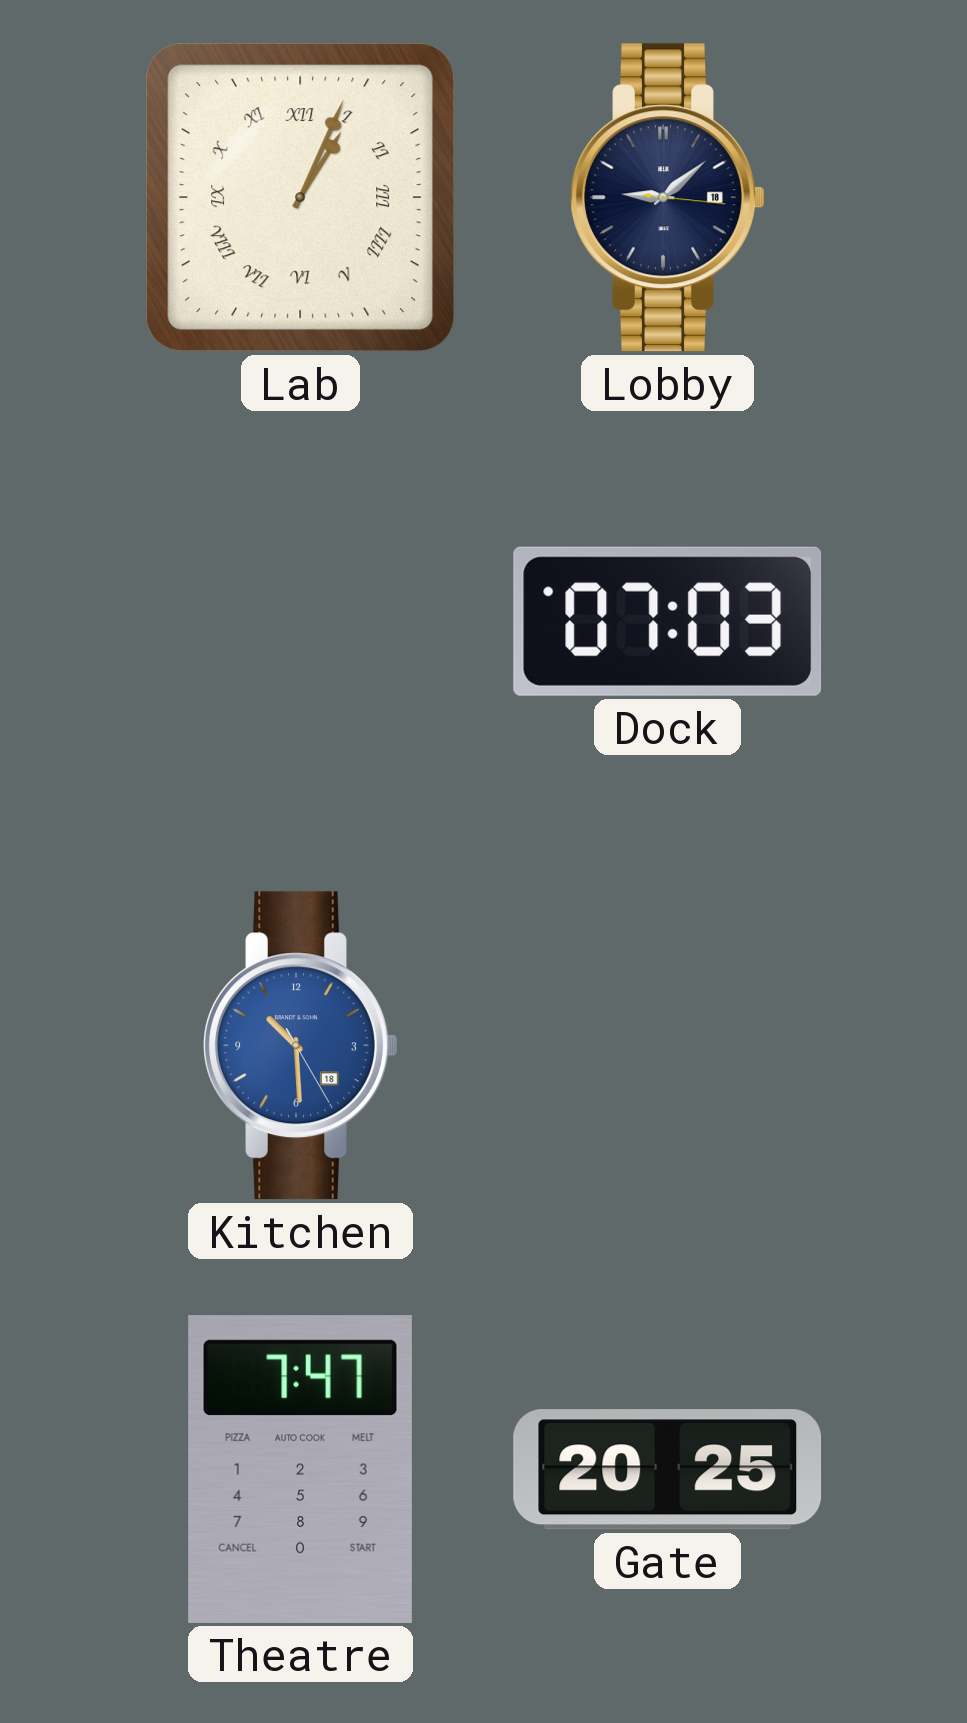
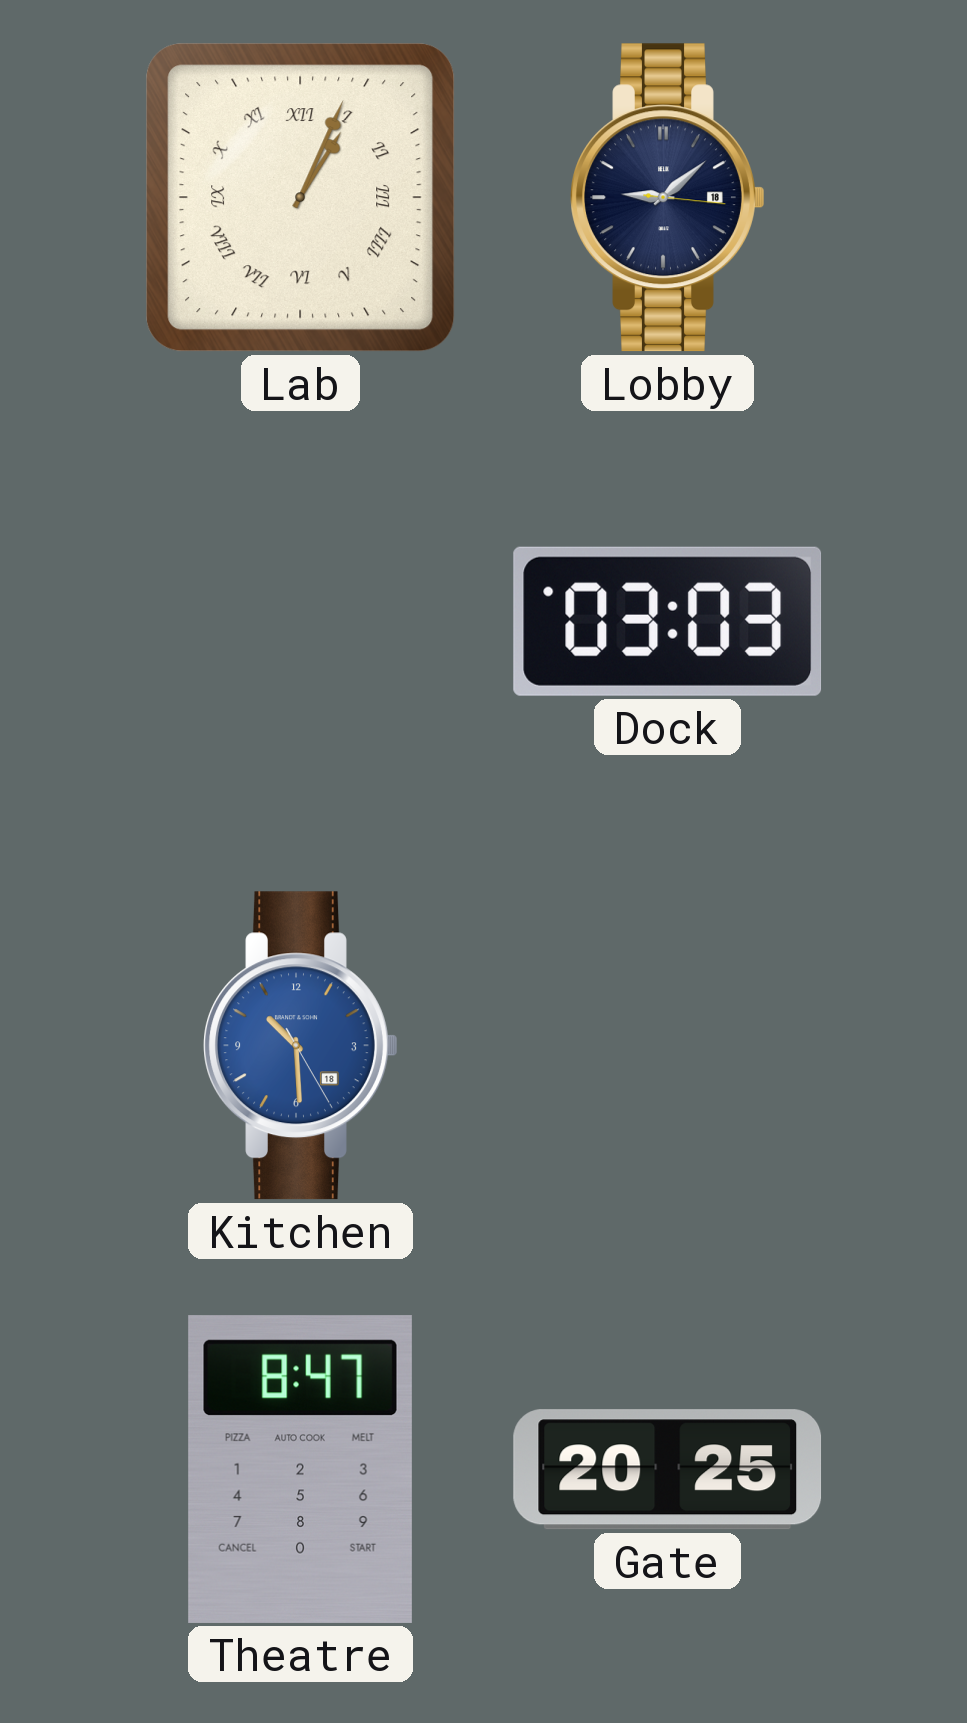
Dock: 07:03 -> 03:03
Theatre: 7:47 -> 8:47
